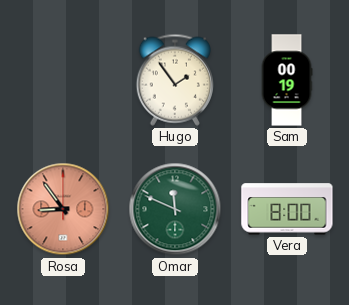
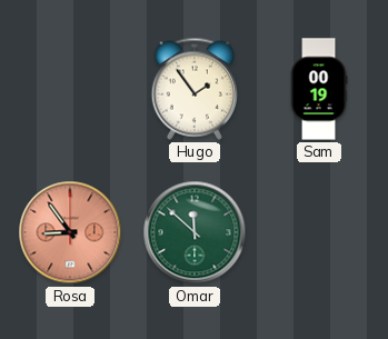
Omar: 11:49 -> 11:52
Vera: 8:00 -> none
